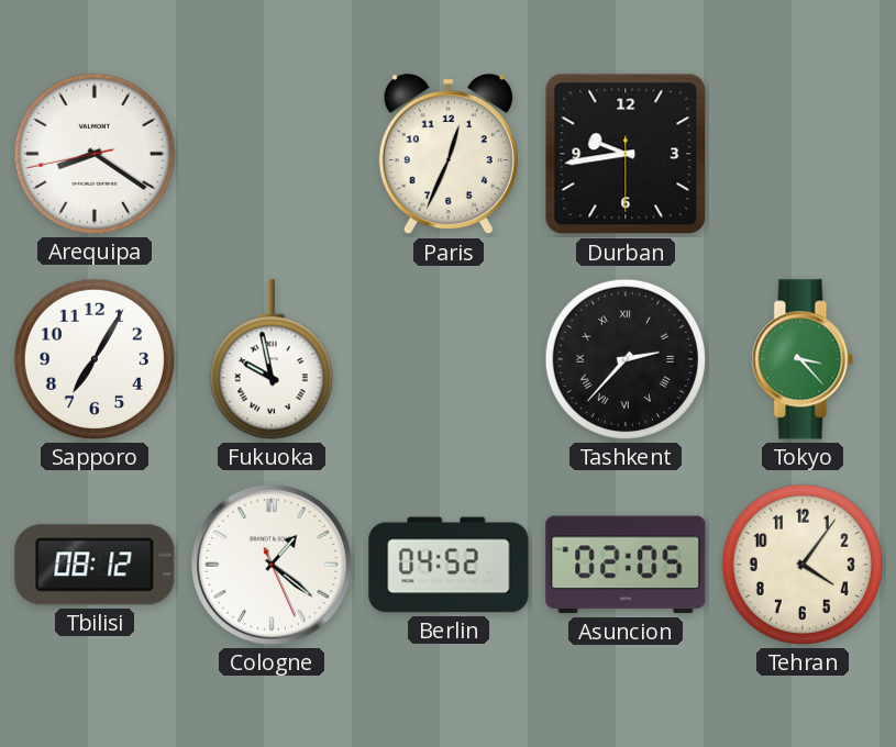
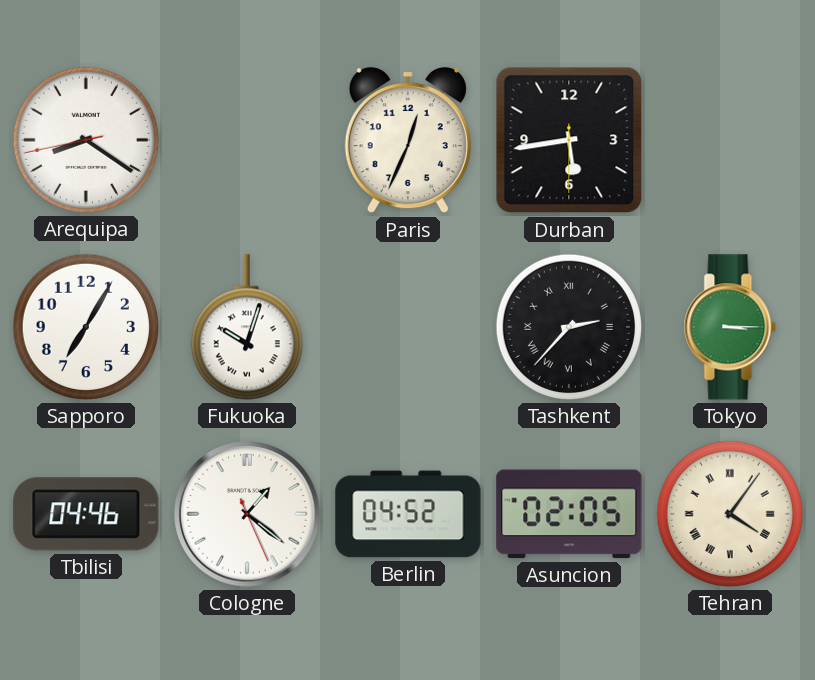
Durban: 9:43 -> 5:43
Fukuoka: 9:58 -> 10:03
Tokyo: 3:23 -> 3:15
Tbilisi: 08:12 -> 04:46
Tehran numerals: Arabic -> Roman
